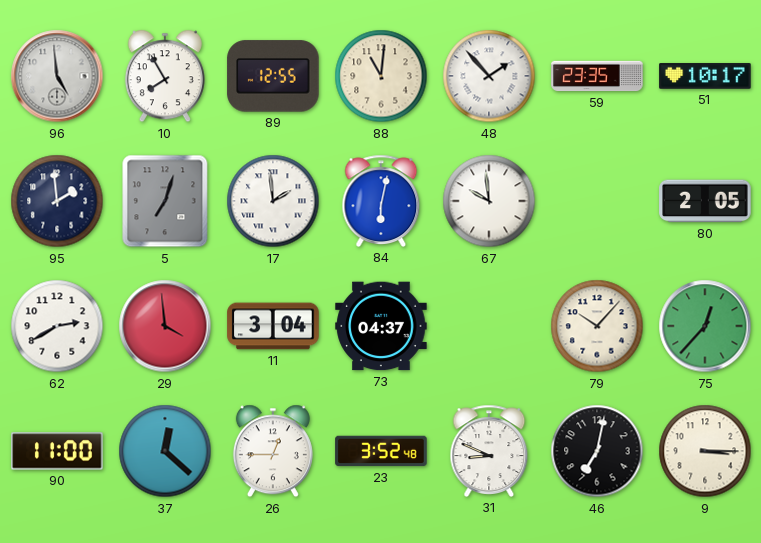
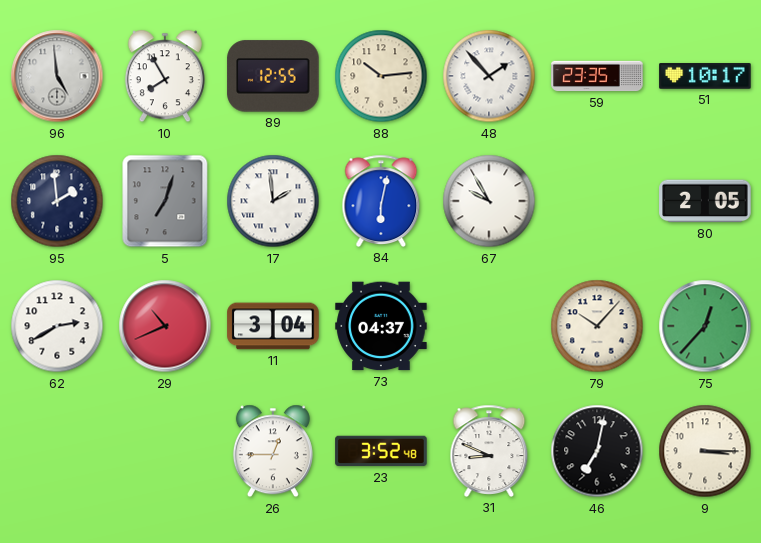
88: 11:01 -> 10:14
67: 9:59 -> 9:55
29: 3:59 -> 10:41
90: 11:00 -> none
37: 12:22 -> none
